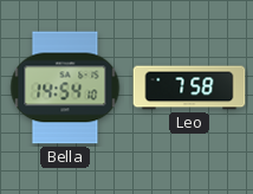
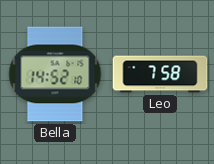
Bella: 14:54 -> 14:52
